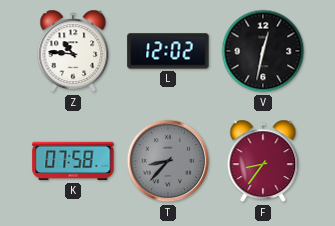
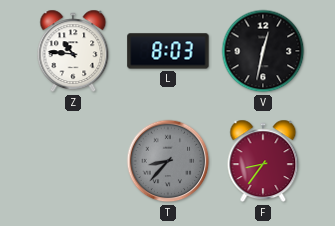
L: 12:02 -> 8:03
K: 07:58 -> none
